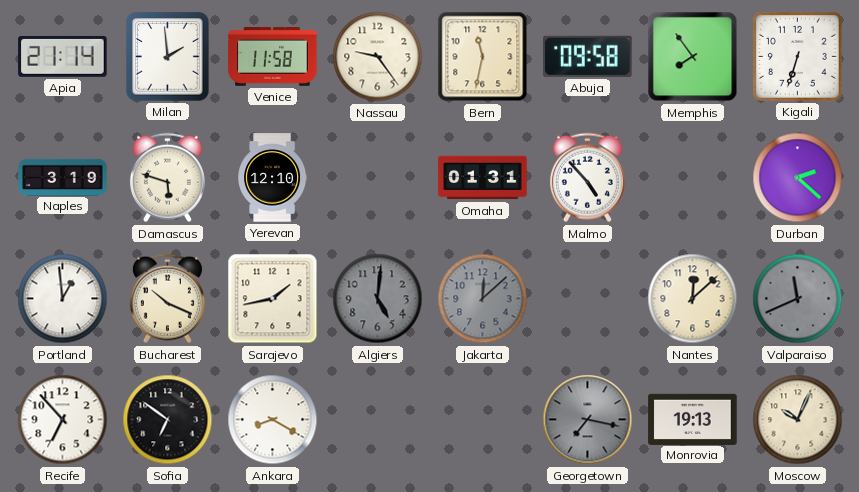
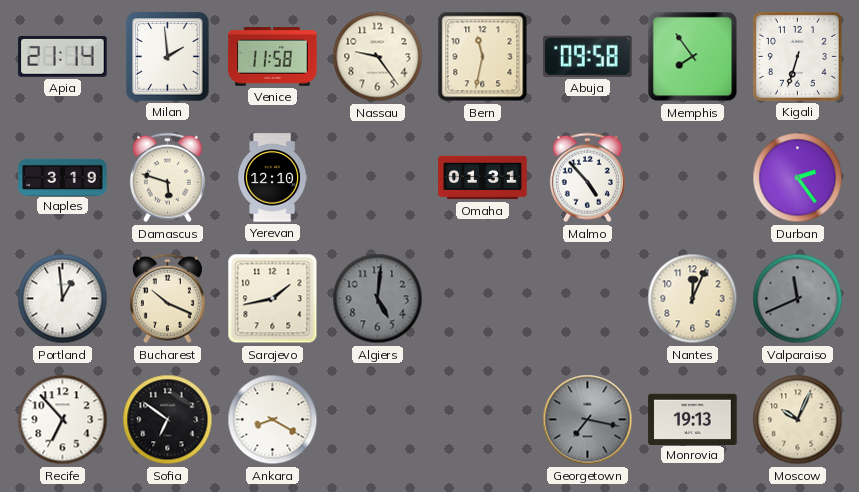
Durban: 2:22 -> 2:24
Jakarta: 12:08 -> none
Nantes: 12:08 -> 12:04
